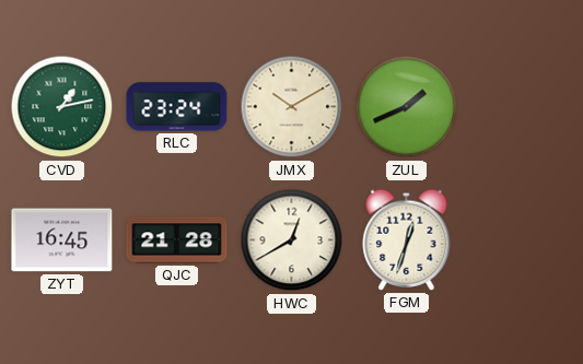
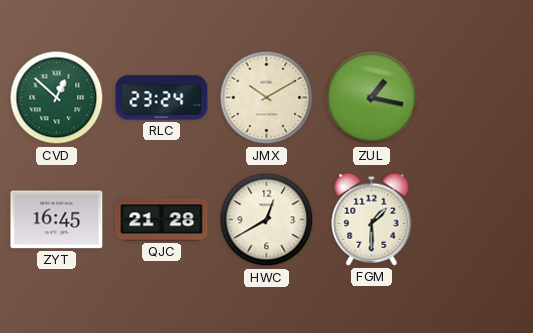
CVD: 1:13 -> 12:52
ZUL: 1:41 -> 1:17
FGM: 12:33 -> 1:30
